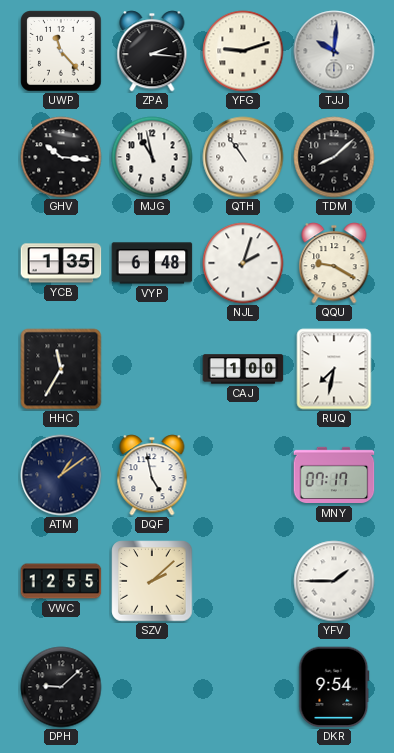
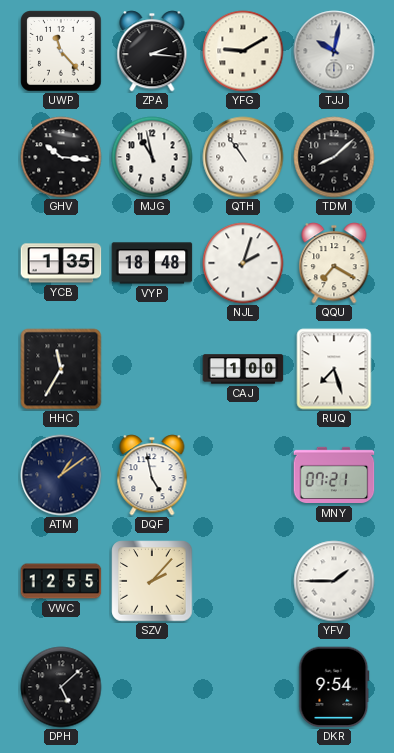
YFG: 9:12 -> 9:10
TJJ: 10:01 -> 10:02
VYP: 6:48 -> 18:48
QQU: 9:20 -> 7:20
RUQ: 7:32 -> 7:27
MNY: 07:17 -> 07:21
SZV: 2:08 -> 2:07
DPH: 9:08 -> 5:08
